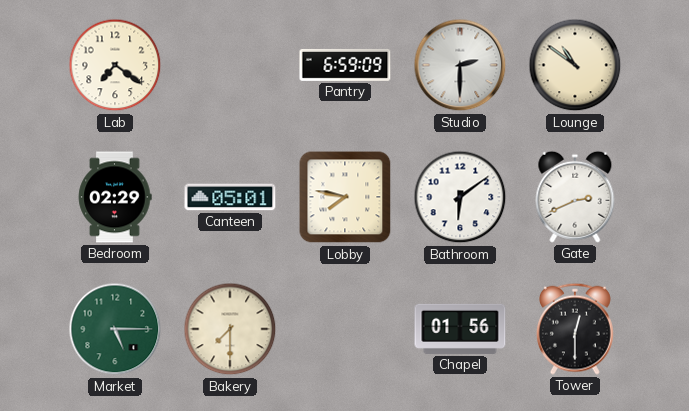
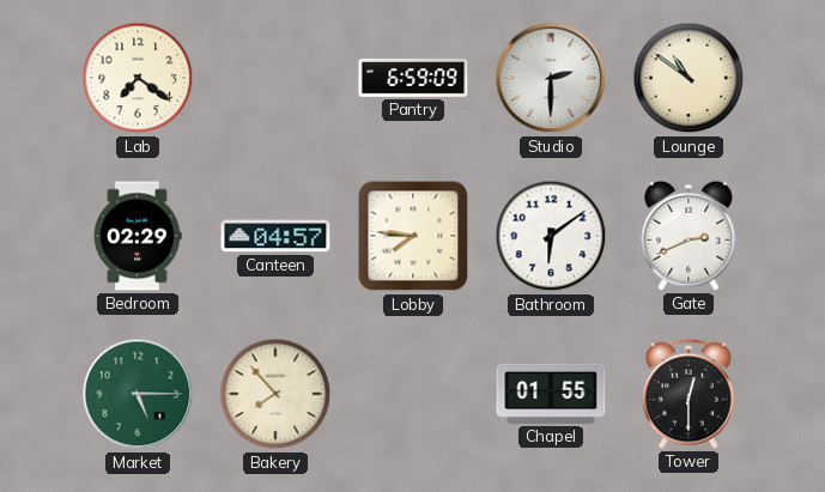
Canteen: 05:01 -> 04:57
Lobby: 7:47 -> 7:46
Bakery: 7:30 -> 7:53
Chapel: 01:56 -> 01:55
